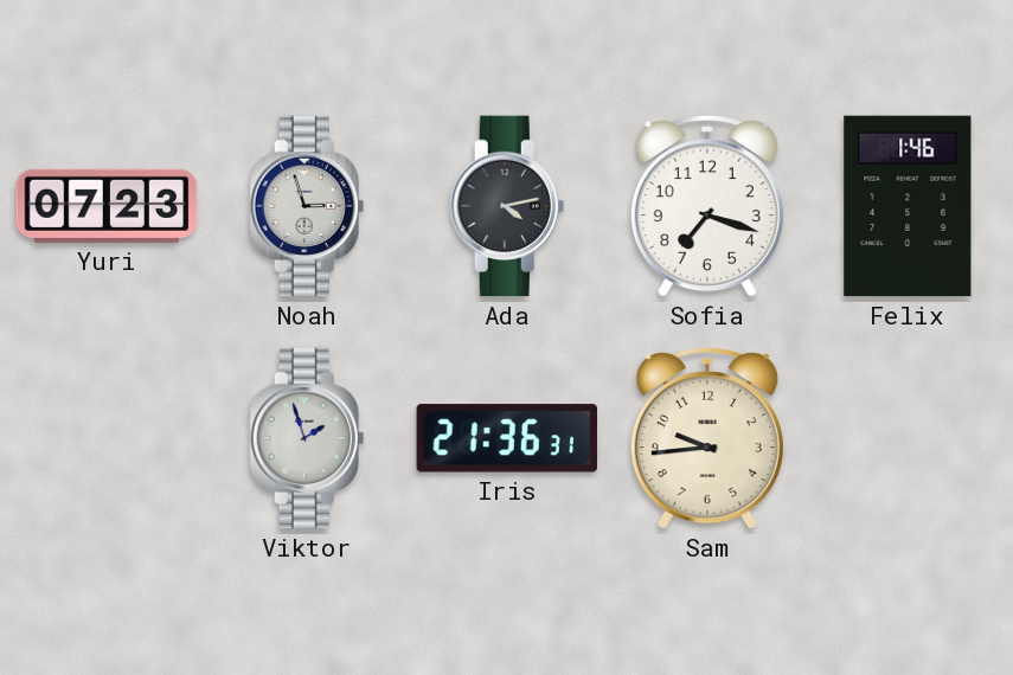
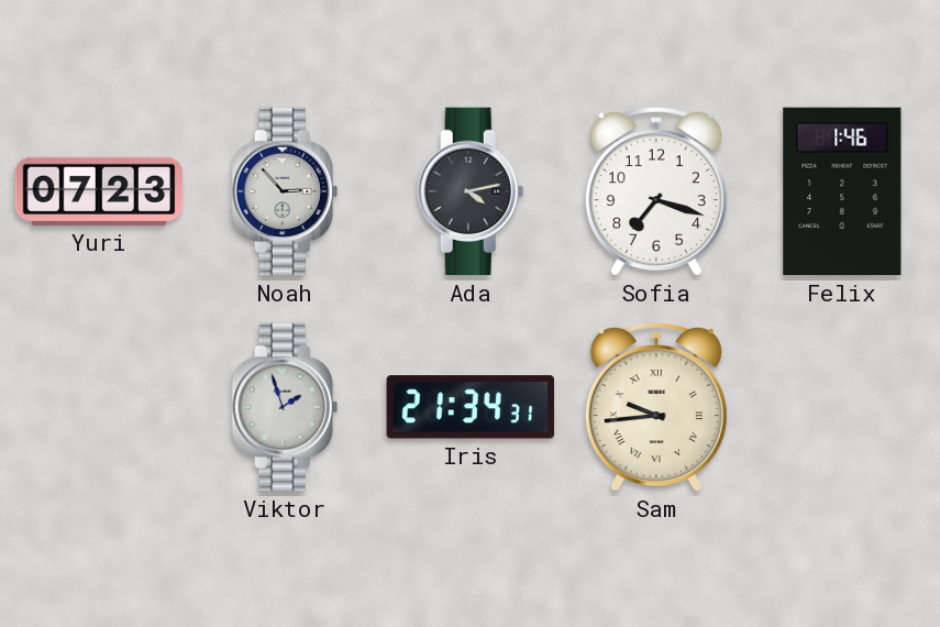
Noah: 2:57 -> 2:53
Iris: 21:36 -> 21:34
Sam numerals: Arabic -> Roman
